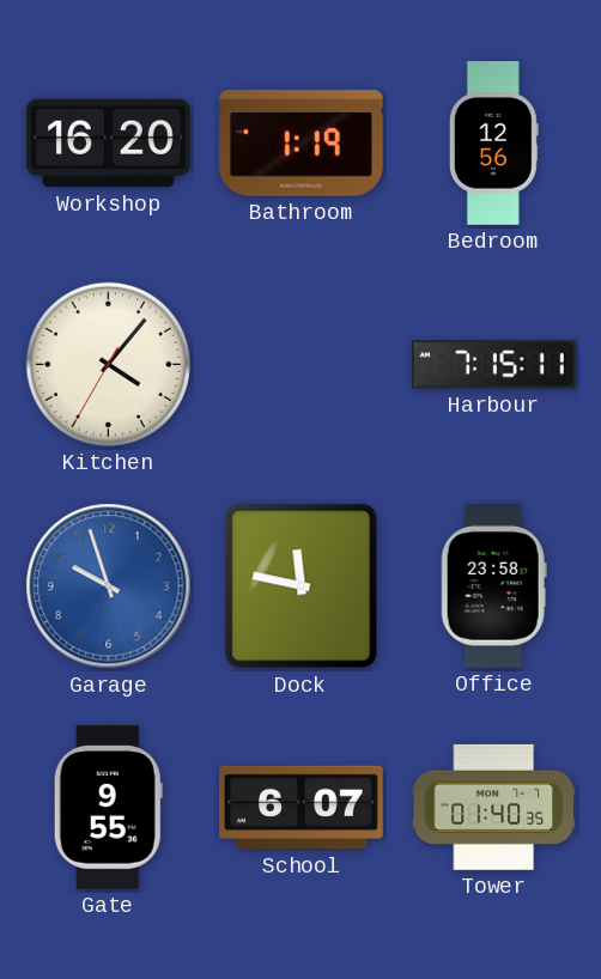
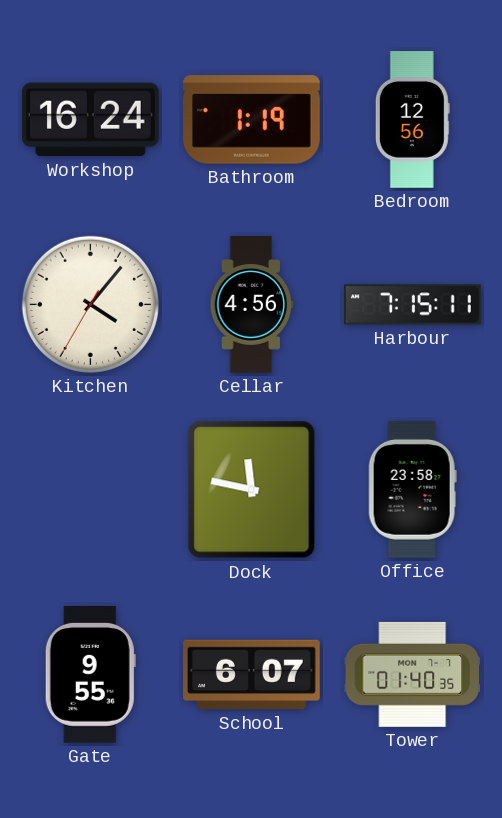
Workshop: 16:20 -> 16:24
Cellar: none -> 4:56
Garage: 9:57 -> none
